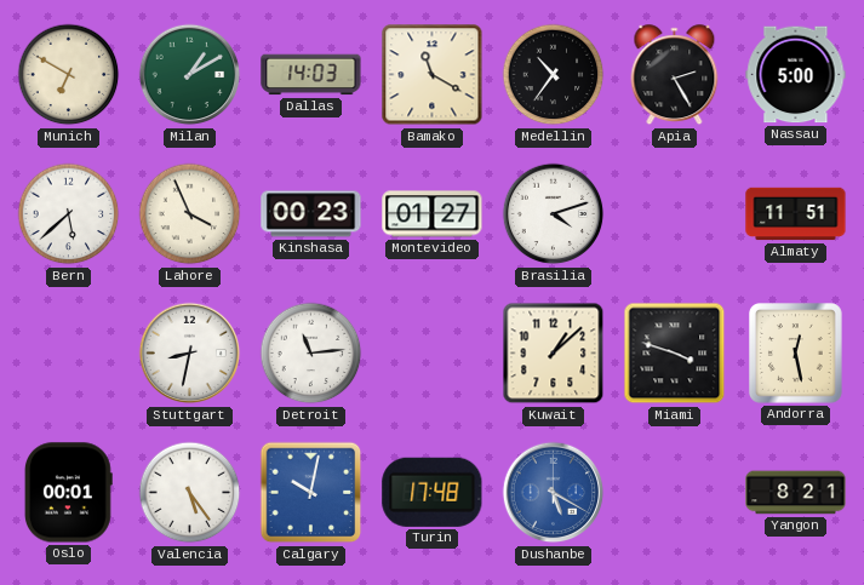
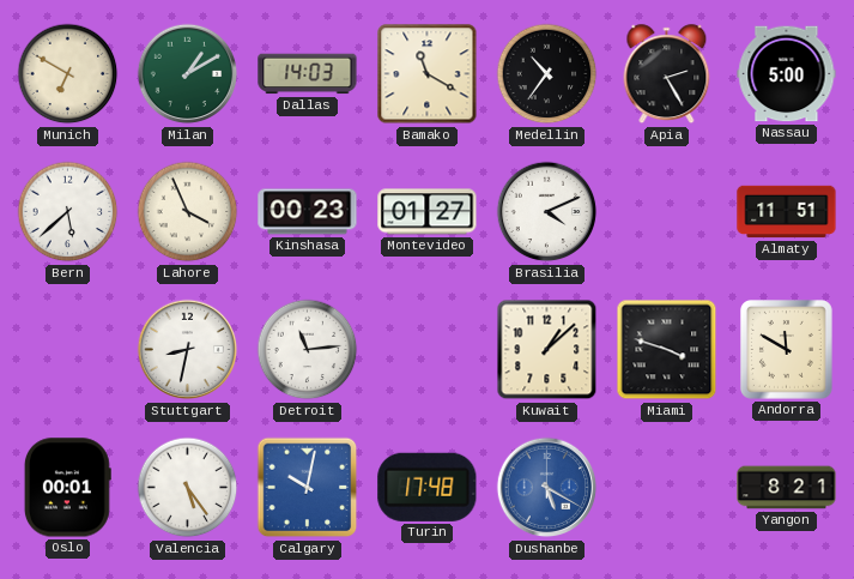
Brasilia: 4:12 -> 4:11
Andorra: 12:28 -> 11:50
